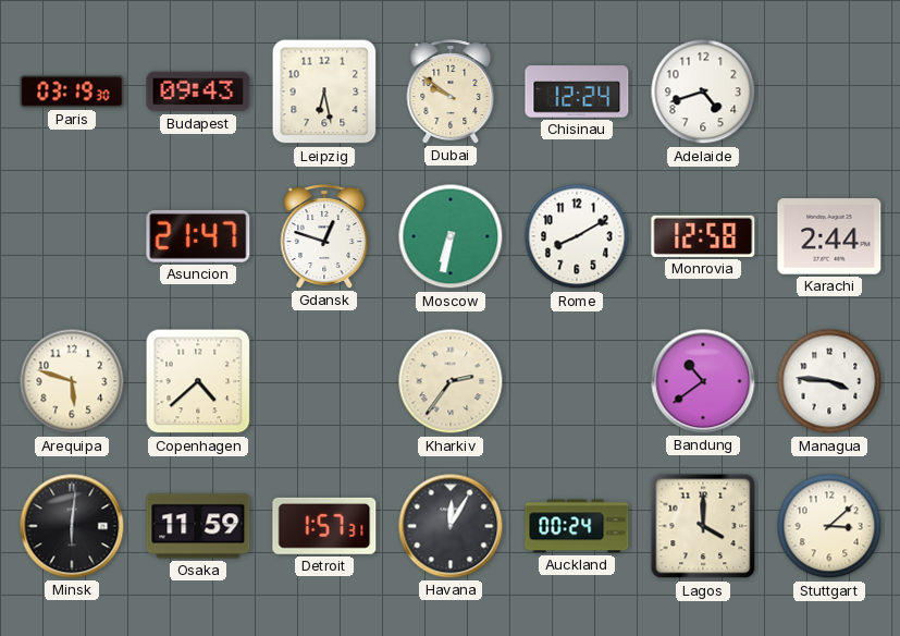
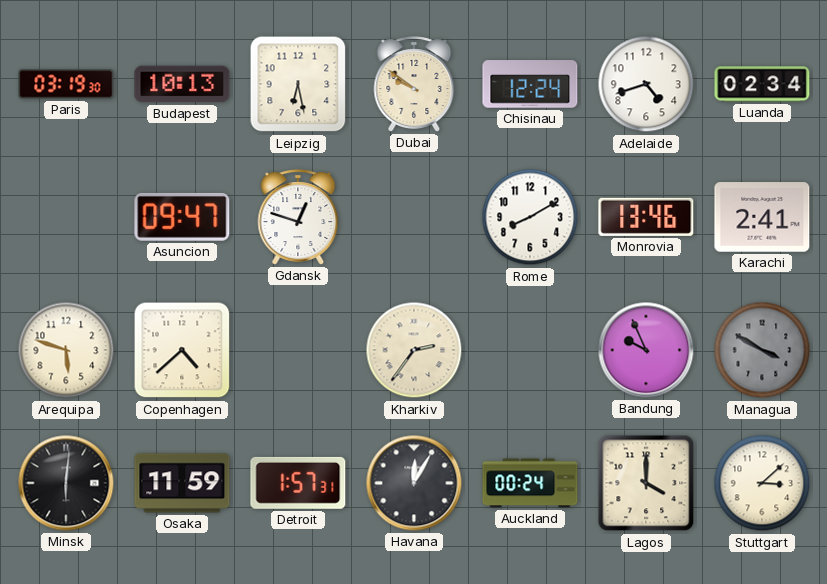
Budapest: 09:43 -> 10:13
Luanda: none -> 02:34
Asuncion: 21:47 -> 09:47
Moscow: 6:32 -> none
Monrovia: 12:58 -> 13:46
Karachi: 2:44 -> 2:41
Bandung: 10:39 -> 9:56
Managua: 3:46 -> 3:50
Managua dial: white -> grey
